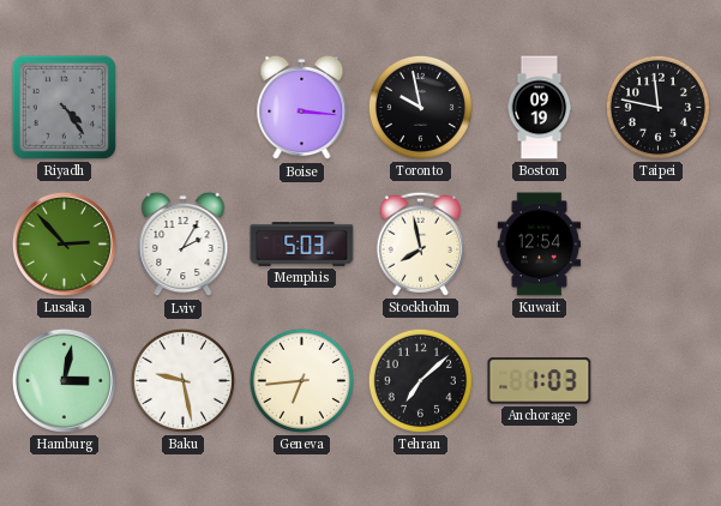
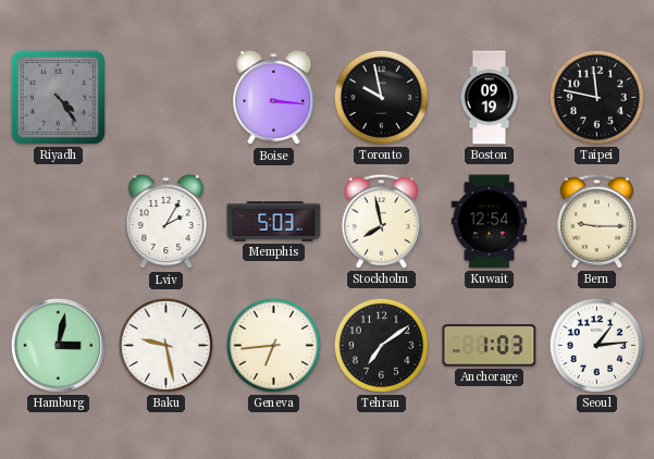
Lusaka: 2:53 -> none
Bern: none -> 9:15
Tehran: 7:08 -> 7:09
Seoul: none -> 1:14
